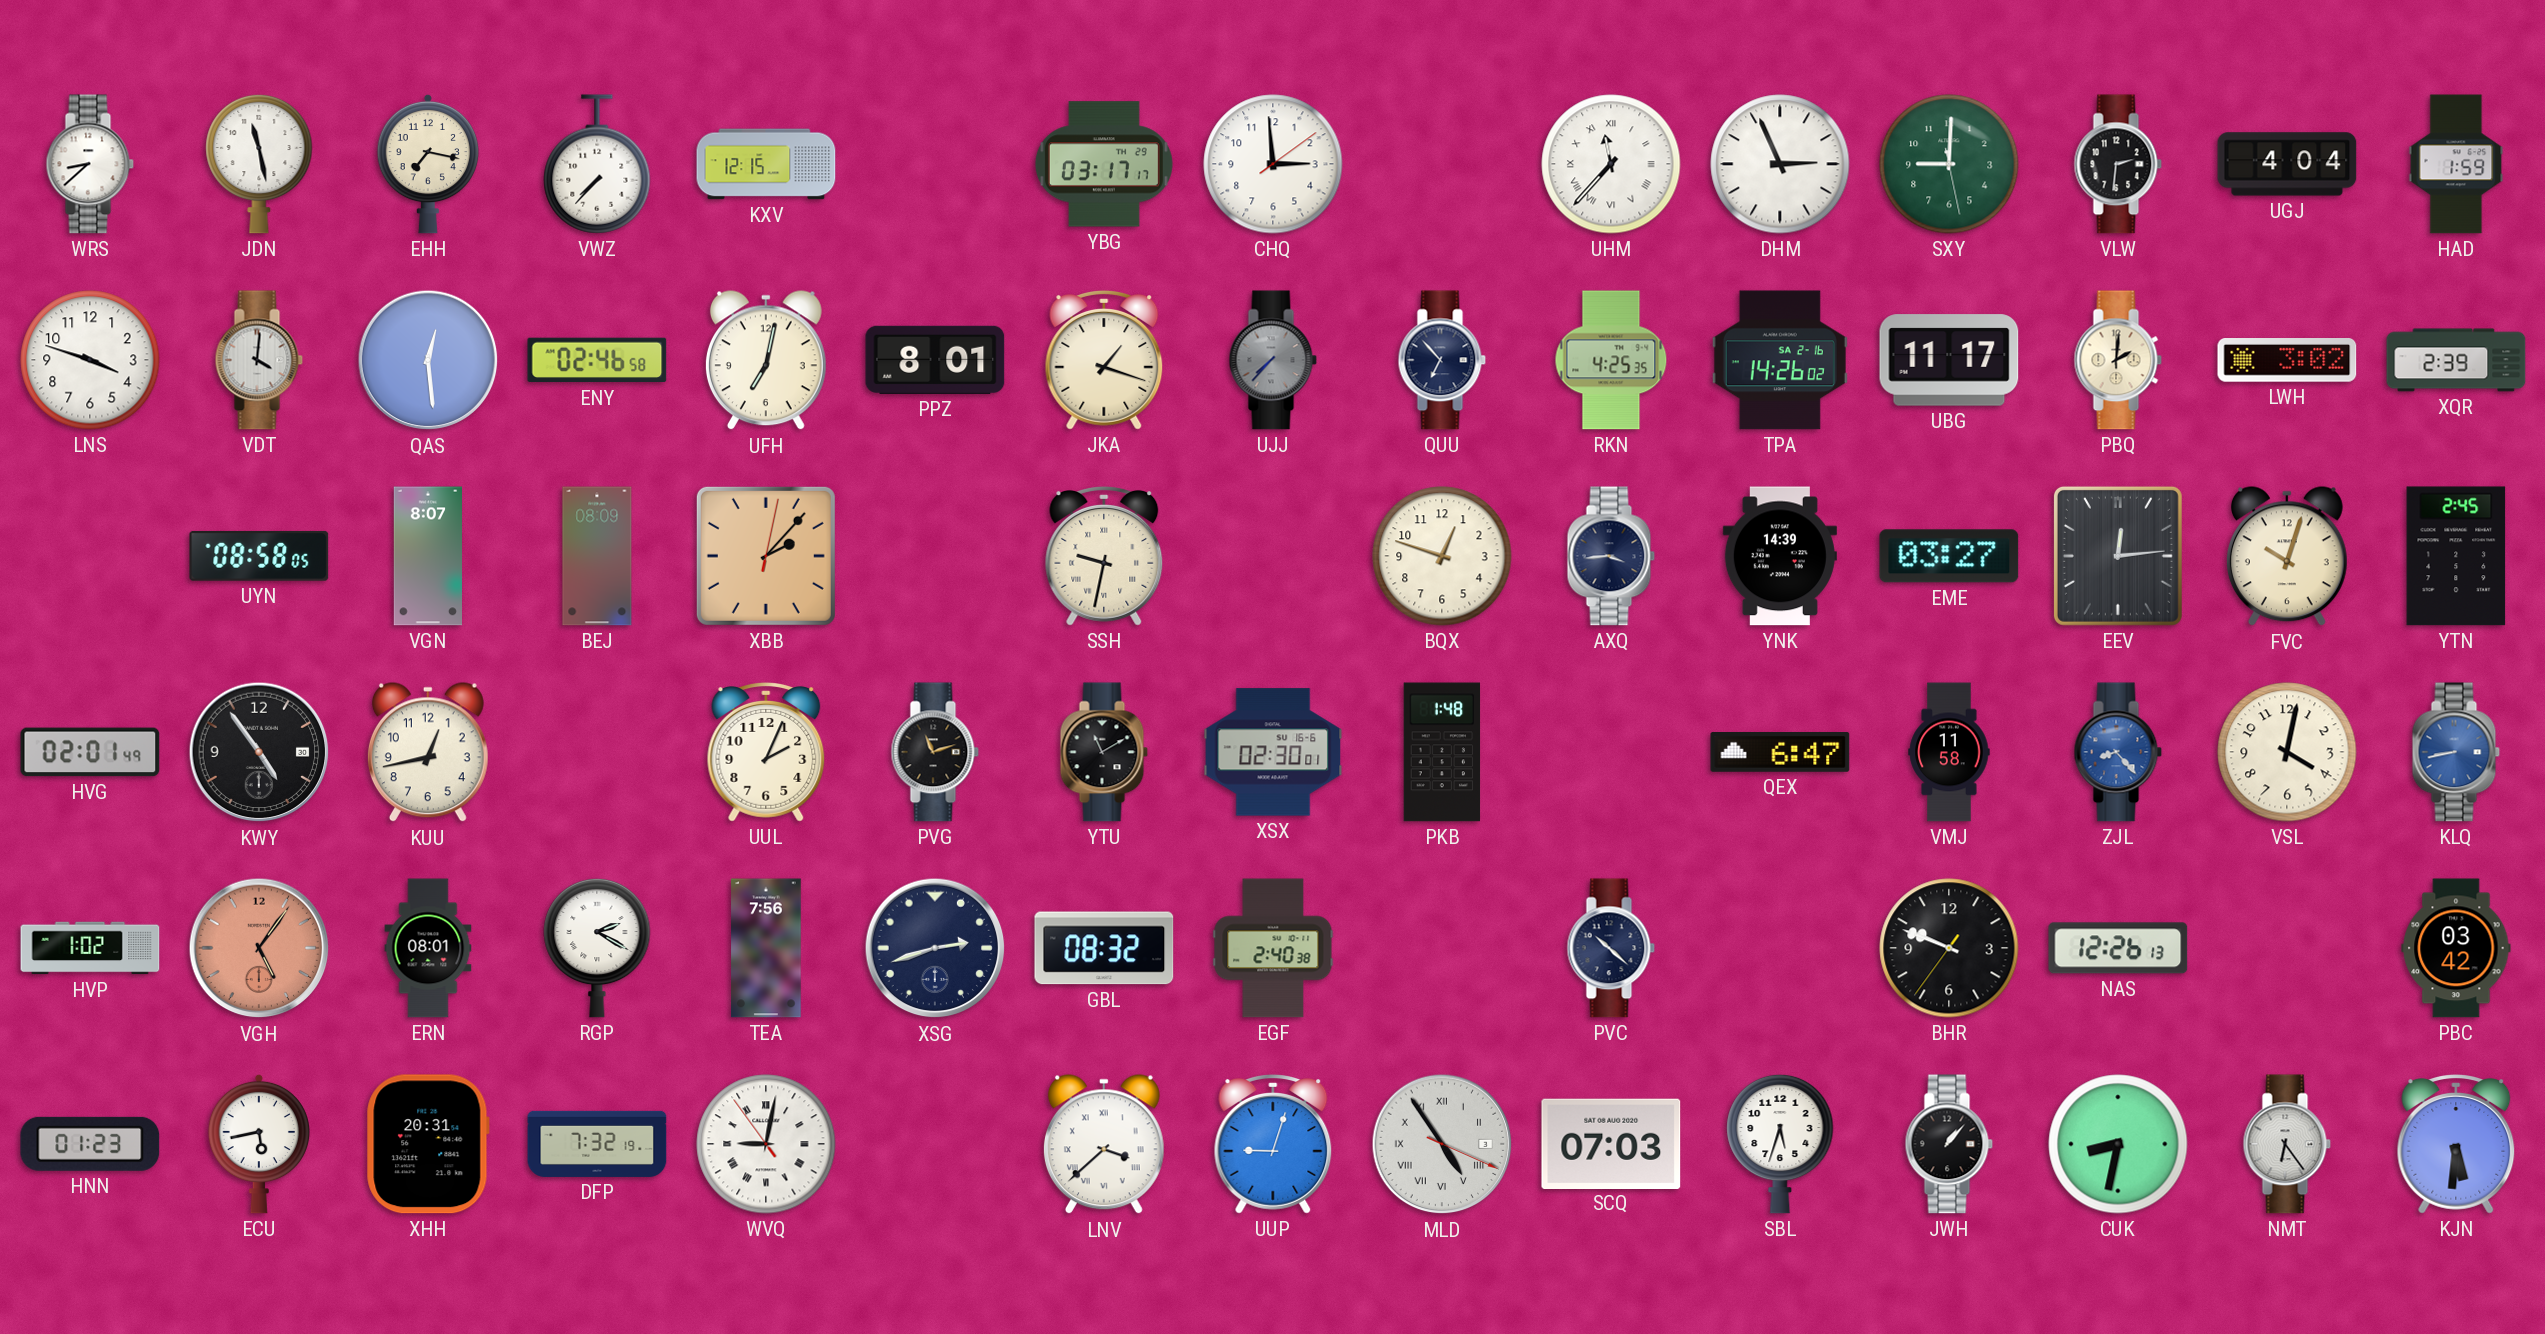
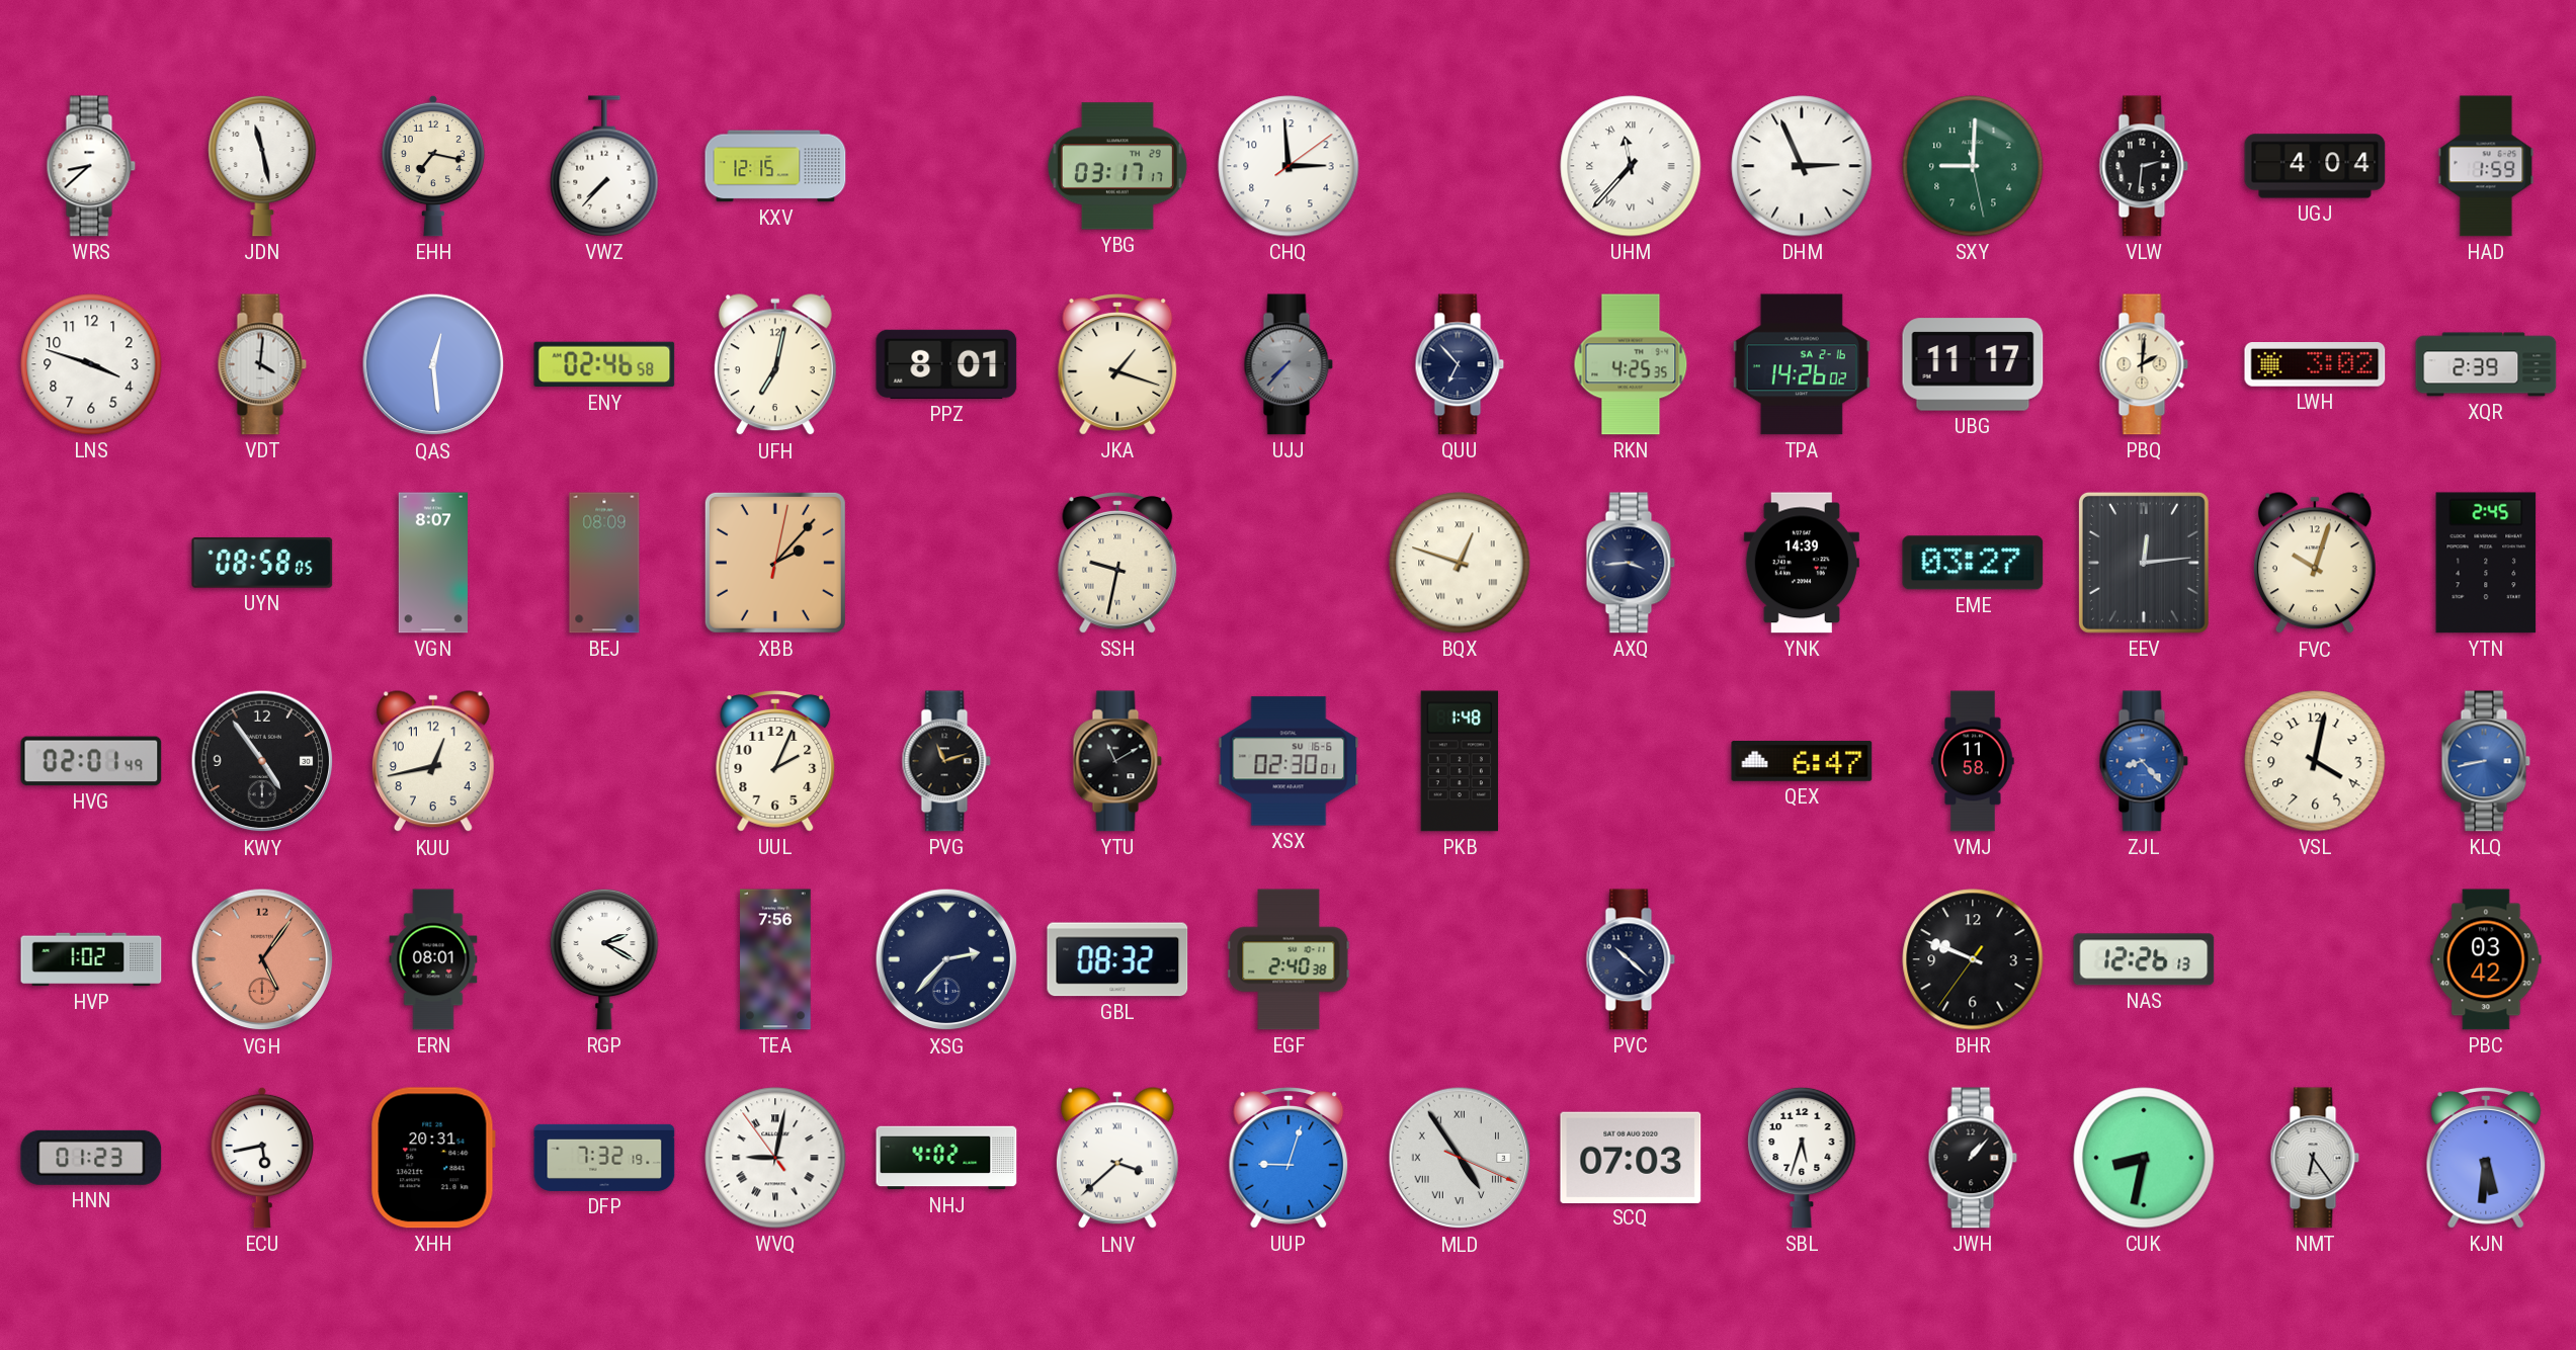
BQX numerals: Arabic -> Roman
XSG: 2:42 -> 2:37
NHJ: none -> 4:02
